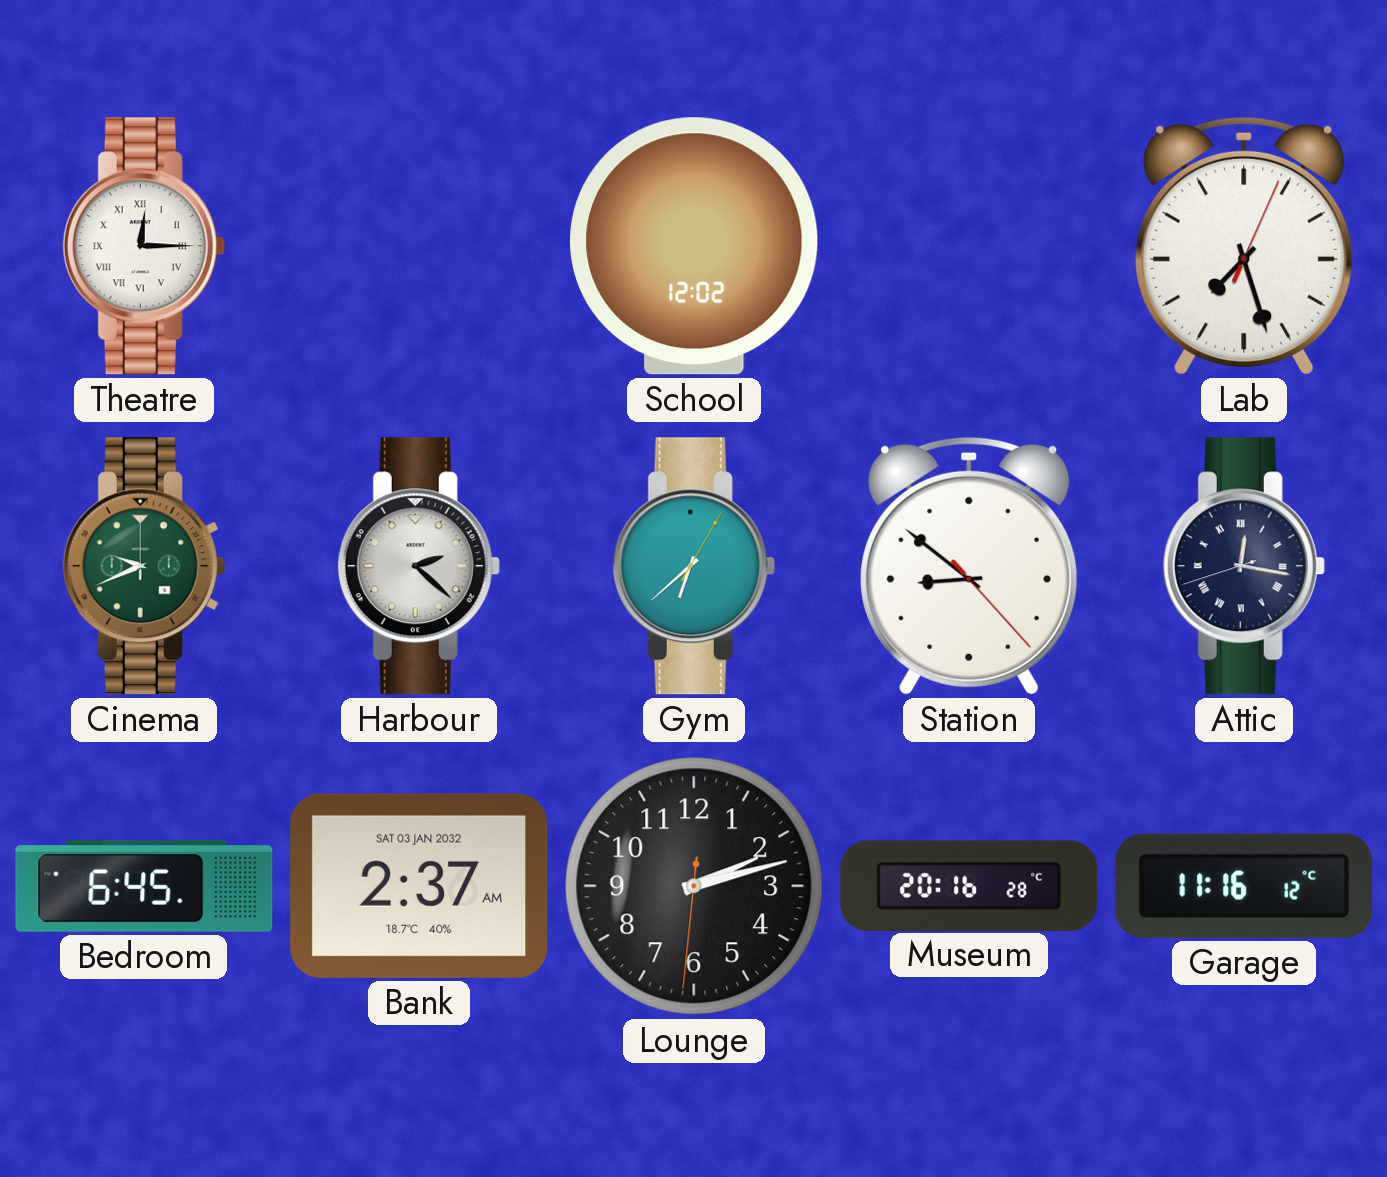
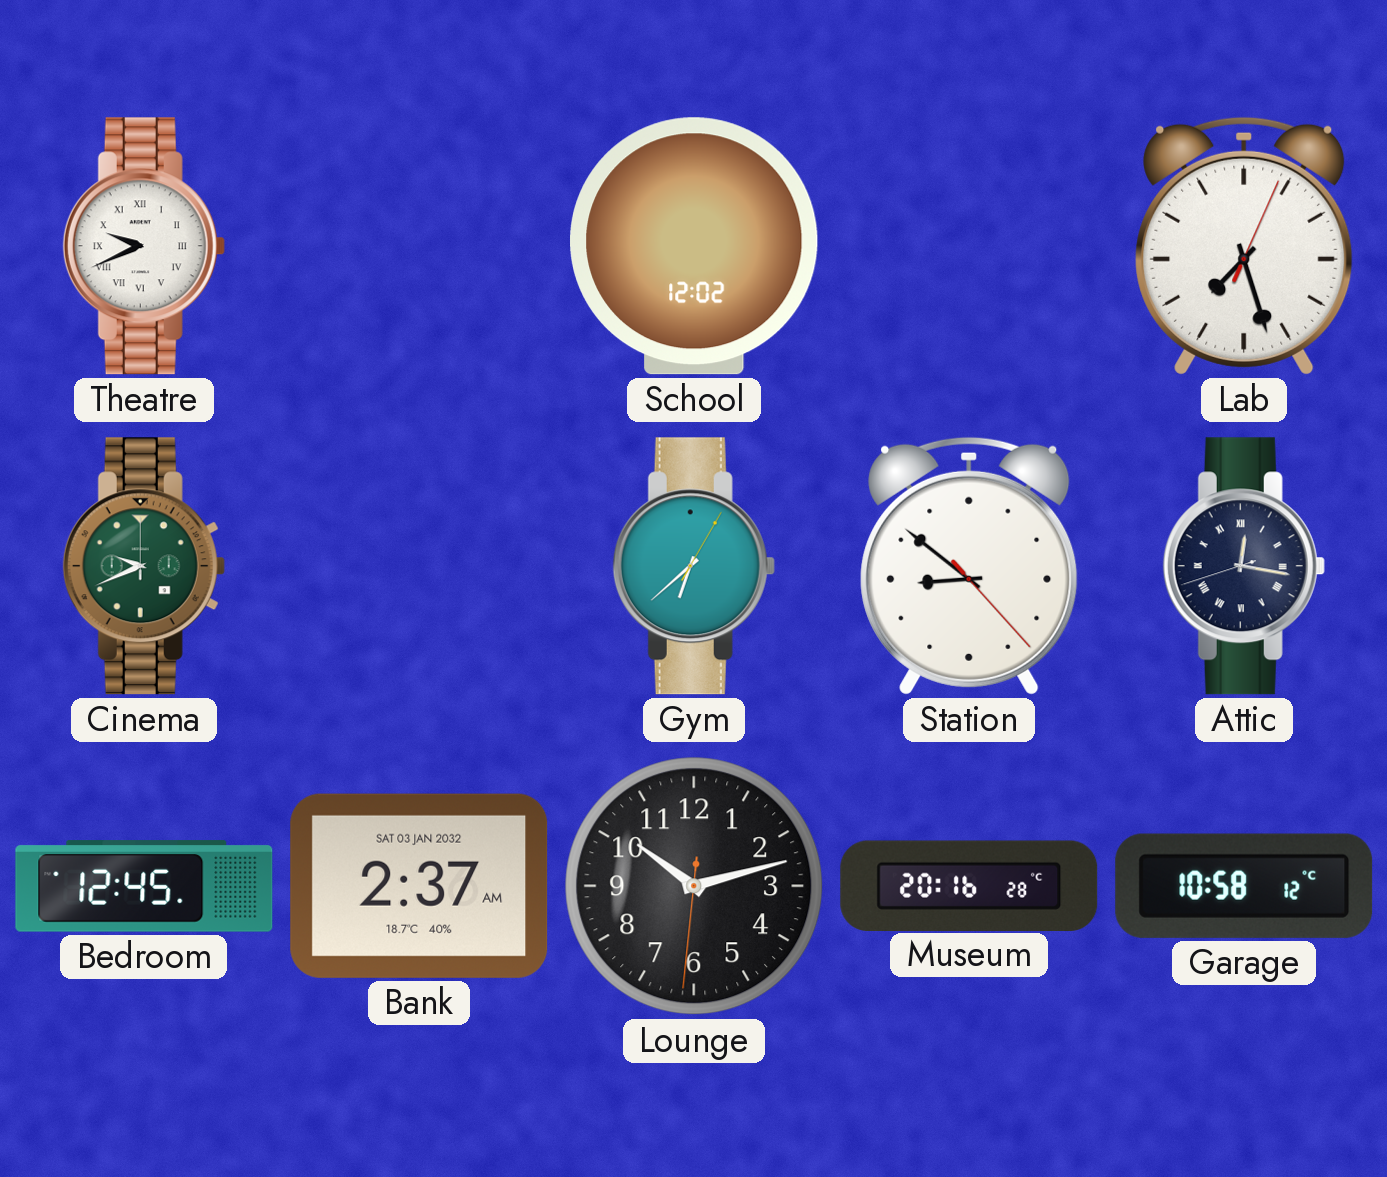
Theatre: 12:15 -> 9:41
Harbour: 2:22 -> none
Bedroom: 6:45 -> 12:45
Lounge: 2:12 -> 10:12
Garage: 11:16 -> 10:58
